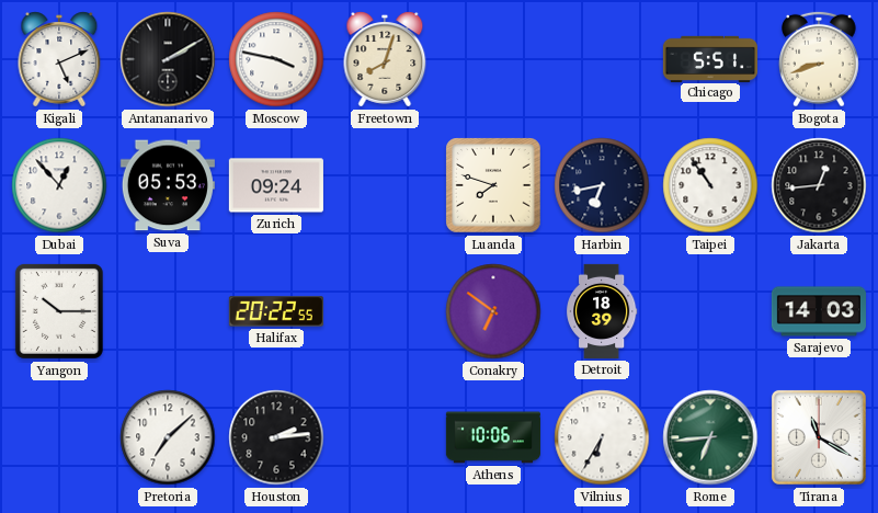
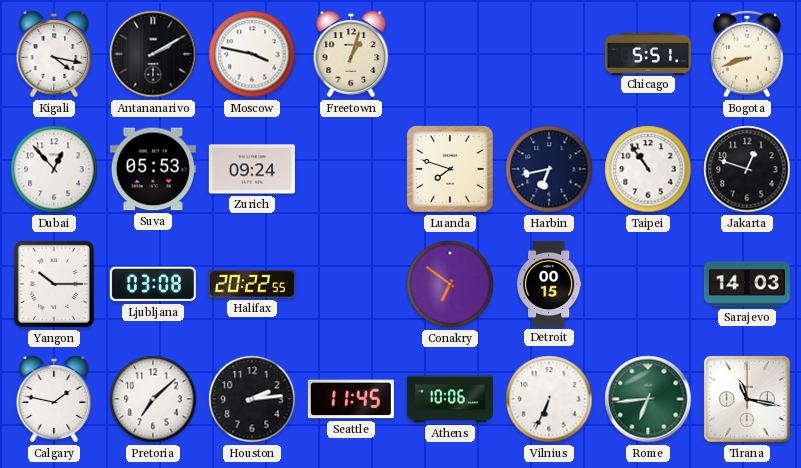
Kigali: 5:11 -> 4:17
Freetown: 8:03 -> 1:03
Jakarta: 12:44 -> 12:48
Ljubljana: none -> 03:08
Detroit: 18:39 -> 00:15
Calgary: none -> 1:47
Seattle: none -> 11:45
Vilnius: 6:35 -> 6:34
Tirana: 11:20 -> 11:17
